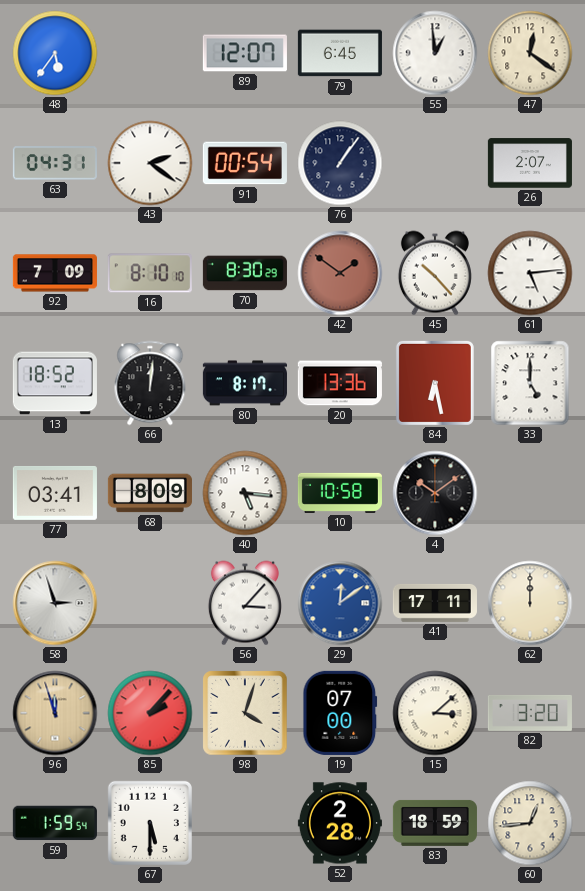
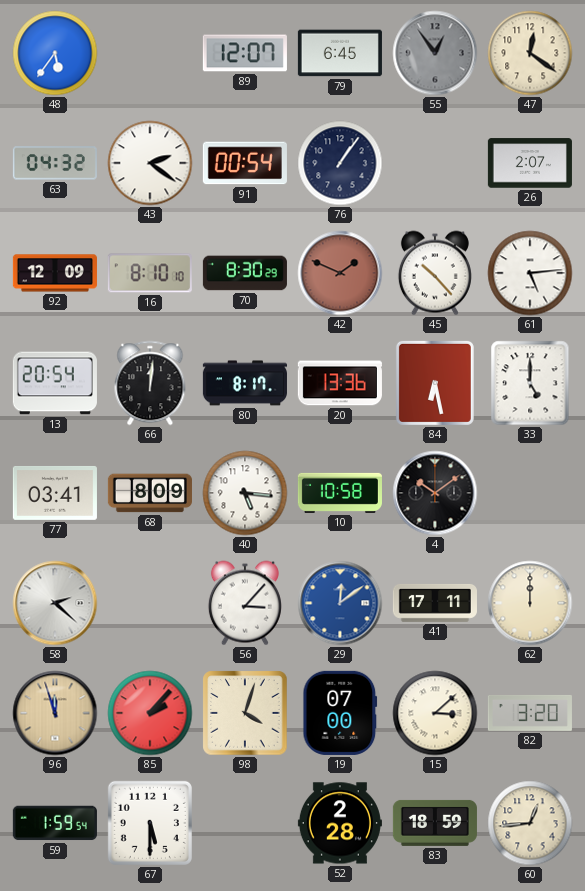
55: 12:59 -> 12:54
55 dial: white -> grey
63: 04:31 -> 04:32
92: 7:09 -> 12:09
42: 1:51 -> 1:49
13: 18:52 -> 20:54
58: 2:57 -> 2:22
